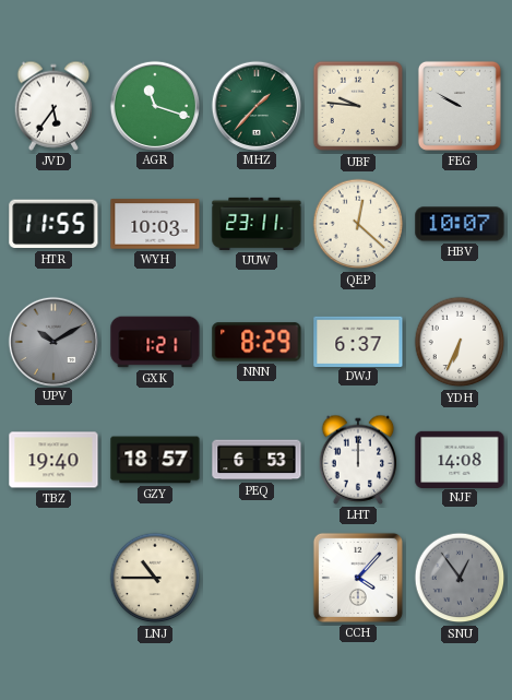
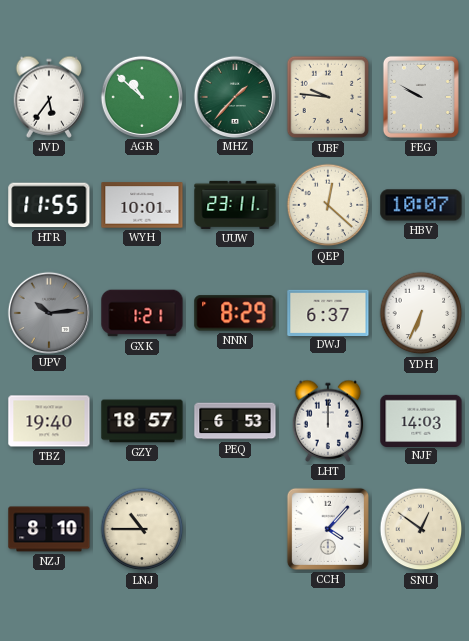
AGR: 11:18 -> 10:52
WYH: 10:03 -> 10:01
UPV: 10:10 -> 10:14
NJF: 14:08 -> 14:03
NZJ: none -> 8:10
SNU: 12:54 -> 12:51
SNU dial: grey -> cream
